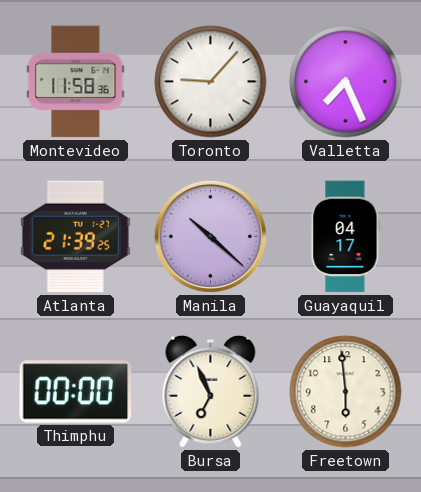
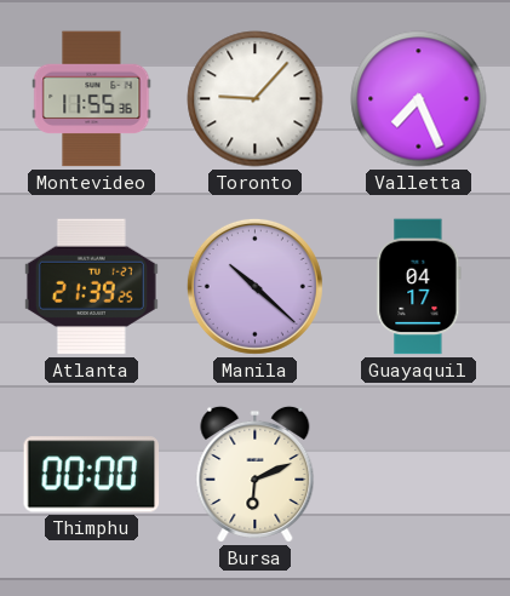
Montevideo: 11:58 -> 11:55
Bursa: 6:56 -> 6:11
Freetown: 5:59 -> none
